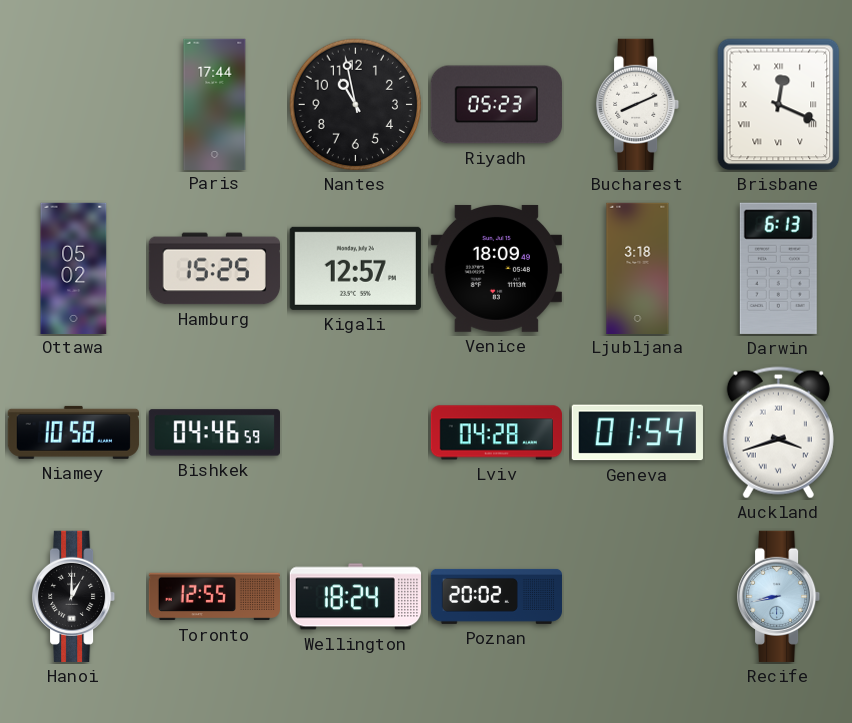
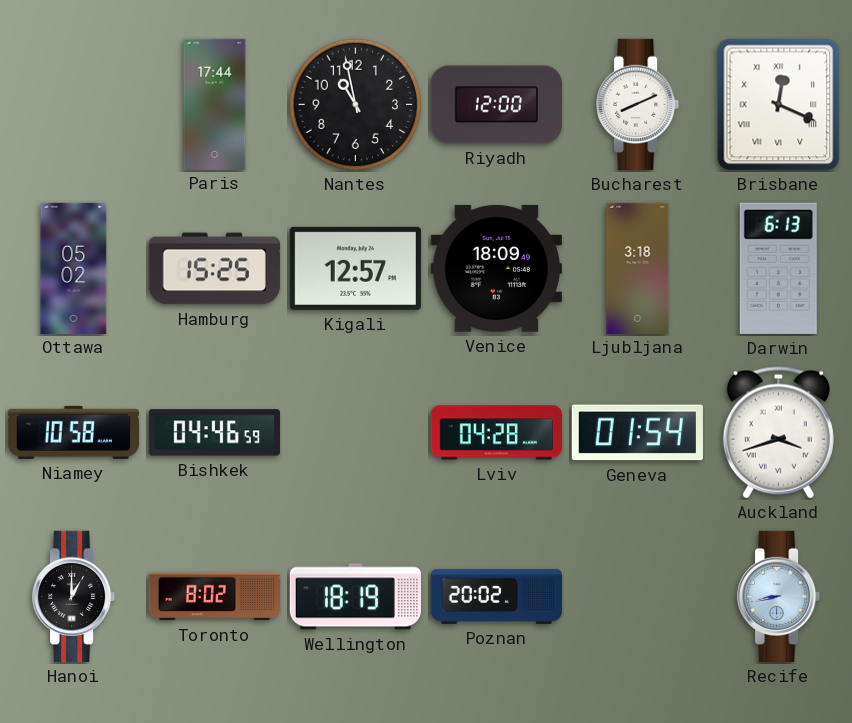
Riyadh: 05:23 -> 12:00
Toronto: 12:55 -> 8:02
Wellington: 18:24 -> 18:19
